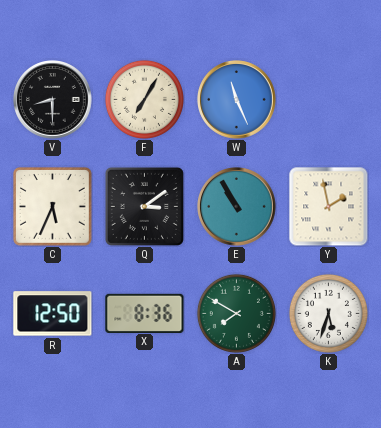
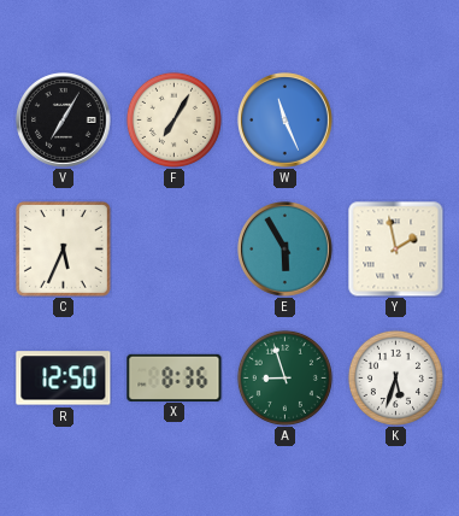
V: 8:30 -> 7:05
Q: 3:09 -> none
E: 10:55 -> 5:55
A: 7:50 -> 8:57
